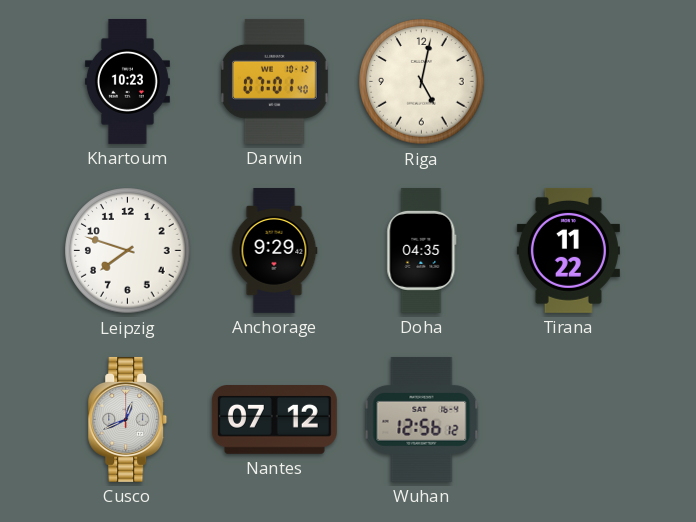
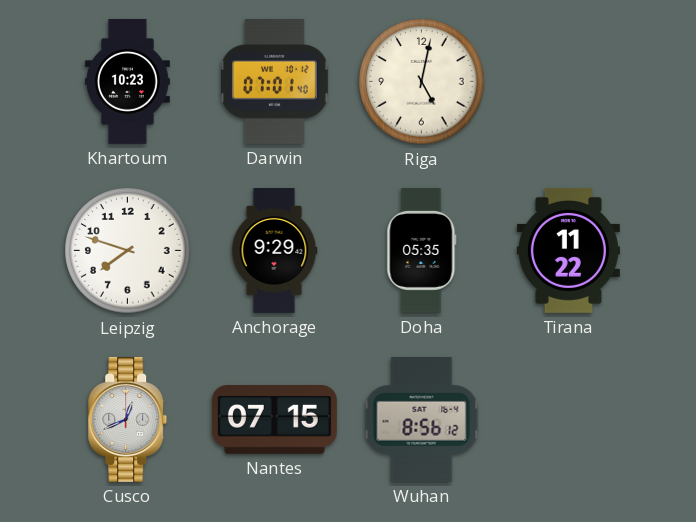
Doha: 04:35 -> 05:35
Nantes: 07:12 -> 07:15
Wuhan: 12:56 -> 8:56
